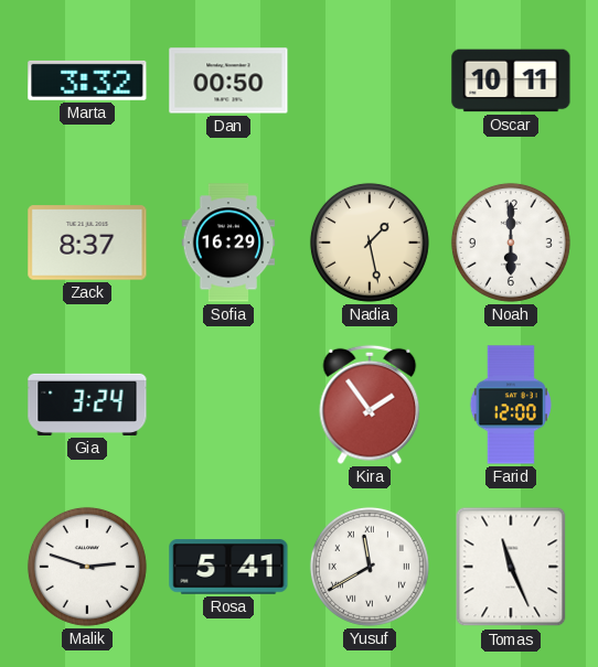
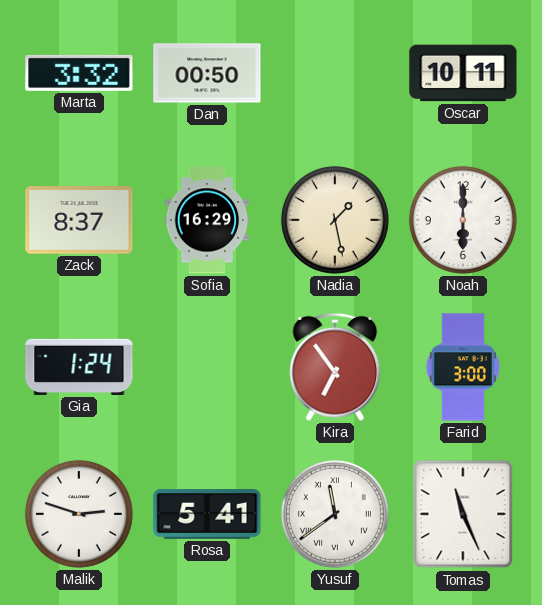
Gia: 3:24 -> 1:24
Kira: 1:54 -> 6:54
Farid: 12:00 -> 3:00
Yusuf: 11:40 -> 11:39
